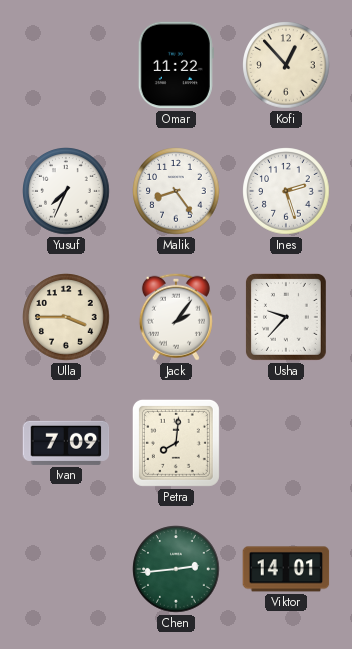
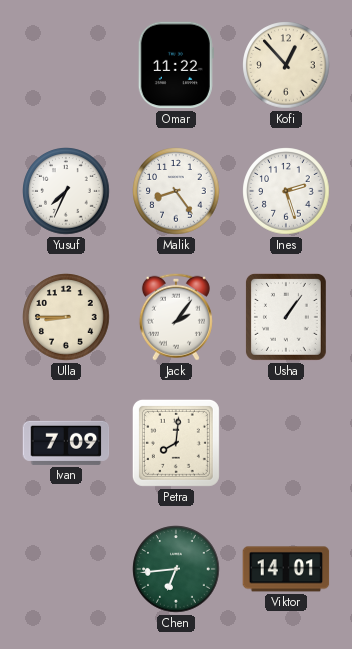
Ulla: 3:45 -> 8:45
Usha: 9:37 -> 1:06
Chen: 2:44 -> 6:44
